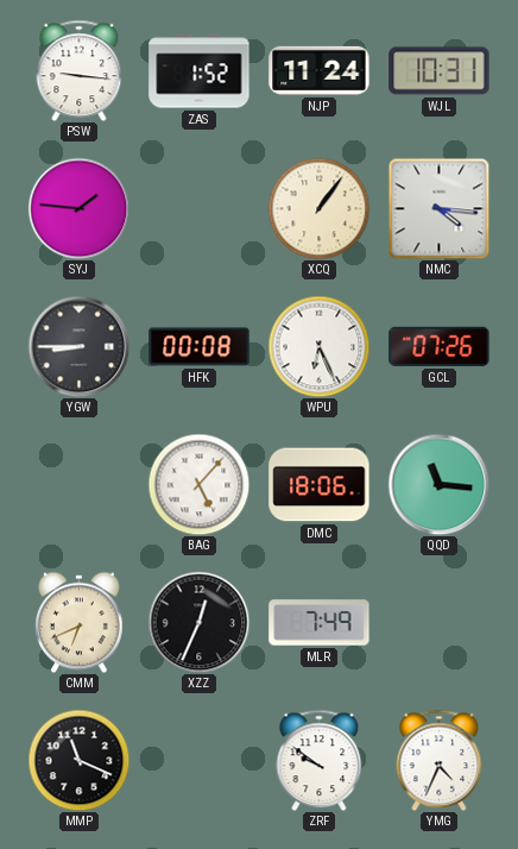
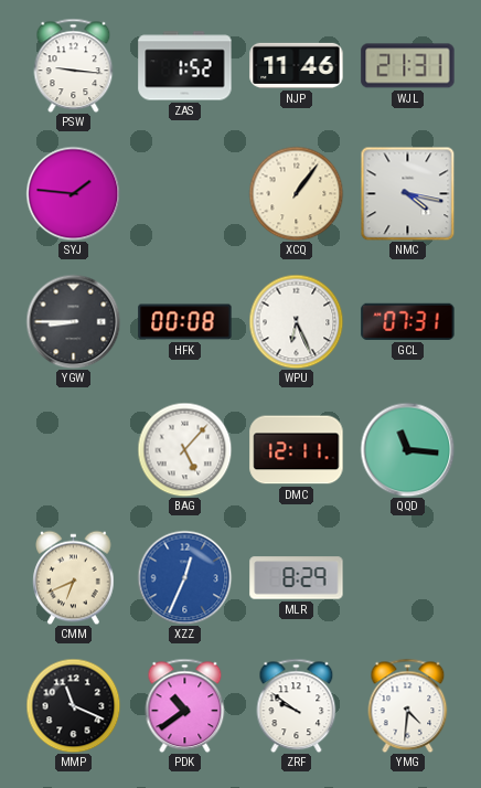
NJP: 11:24 -> 11:46
WJL: 10:31 -> 21:31
NMC: 4:16 -> 4:17
GCL: 07:26 -> 07:31
DMC: 18:06 -> 12:11
XZZ dial: black -> blue
MLR: 7:49 -> 8:29
PDK: none -> 10:39
YMG: 4:34 -> 4:31
